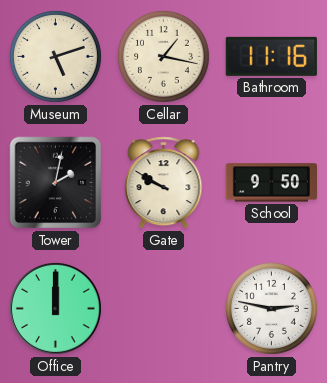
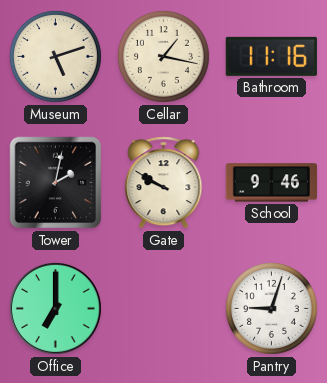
School: 9:50 -> 9:46
Office: 12:00 -> 7:00
Pantry: 2:47 -> 9:03
